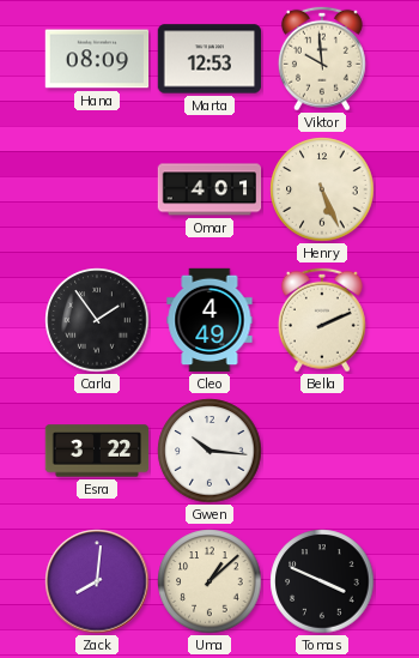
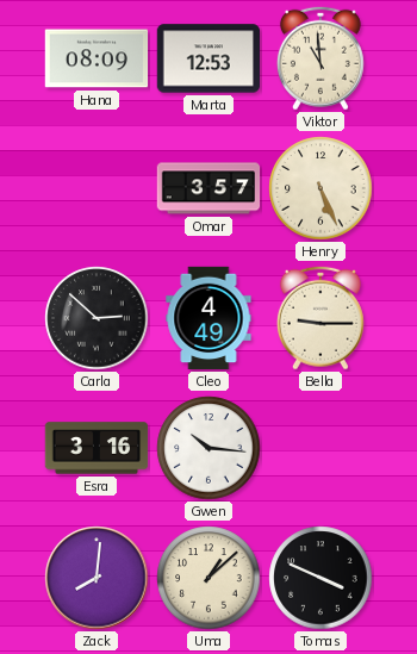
Viktor: 9:59 -> 10:59
Omar: 4:01 -> 3:57
Carla: 1:54 -> 2:52
Bella: 2:11 -> 9:15
Esra: 3:22 -> 3:16
